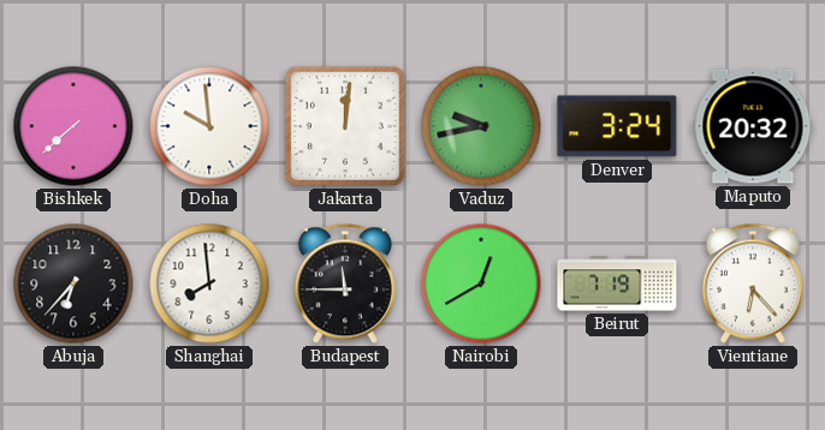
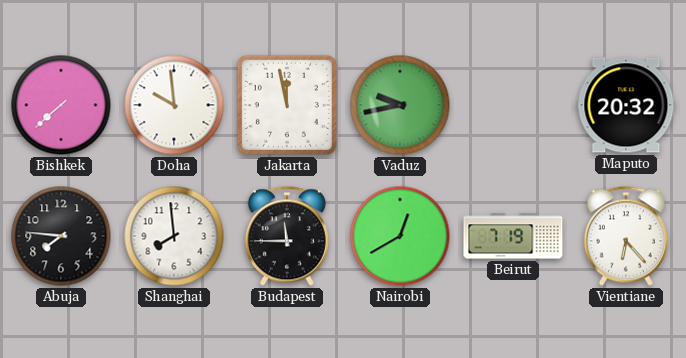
Jakarta: 12:01 -> 11:58
Denver: 3:24 -> none
Abuja: 6:37 -> 7:46
